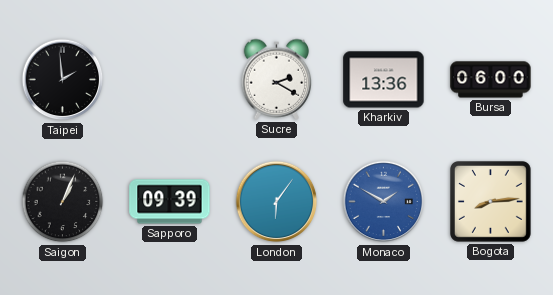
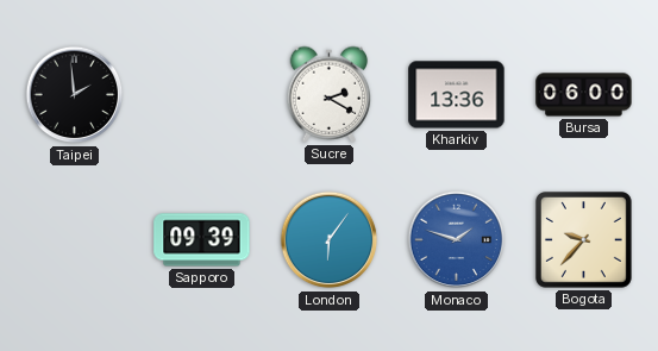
Saigon: 1:04 -> none
Monaco: 1:50 -> 1:48
Bogota: 8:14 -> 9:37
